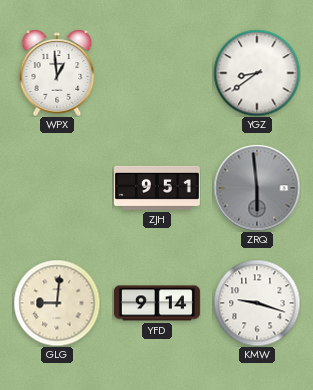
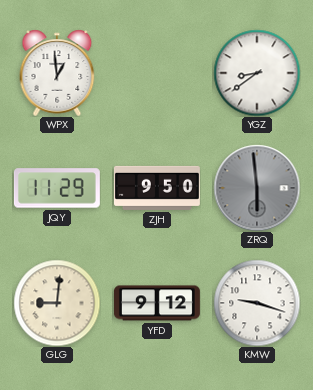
JQY: none -> 11:29
ZJH: 9:51 -> 9:50
YFD: 9:14 -> 9:12
